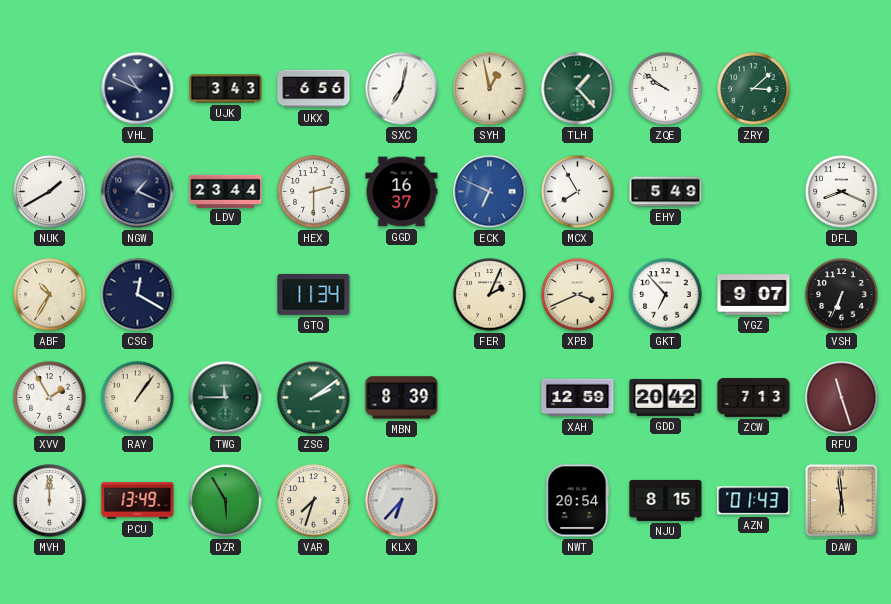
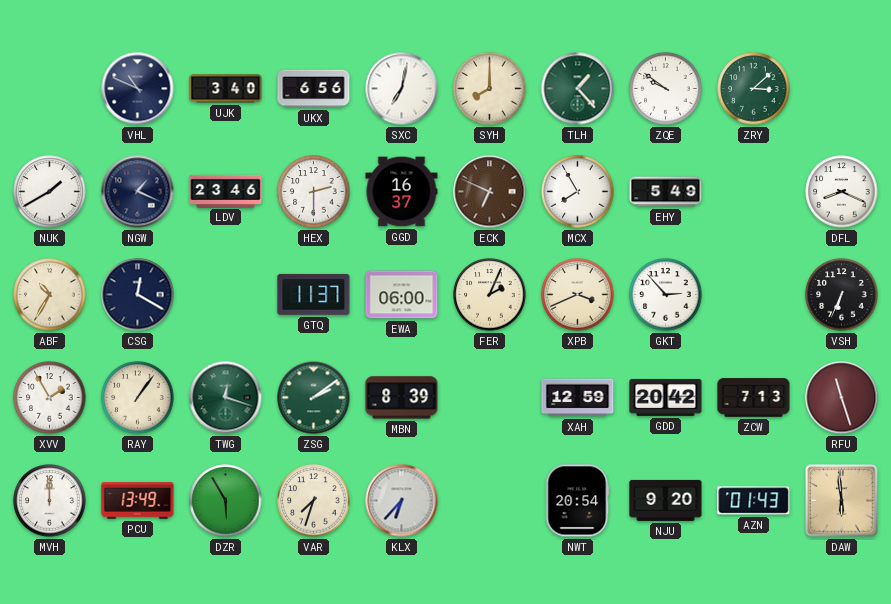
UJK: 3:43 -> 3:40
SYH: 12:58 -> 8:00
LDV: 23:44 -> 23:46
ECK dial: blue -> brown
GTQ: 11:34 -> 11:37
EWA: none -> 06:00
GKT: 6:53 -> 2:53
YGZ: 9:07 -> none
TWG: 11:45 -> 12:18
NJU: 8:15 -> 9:20
